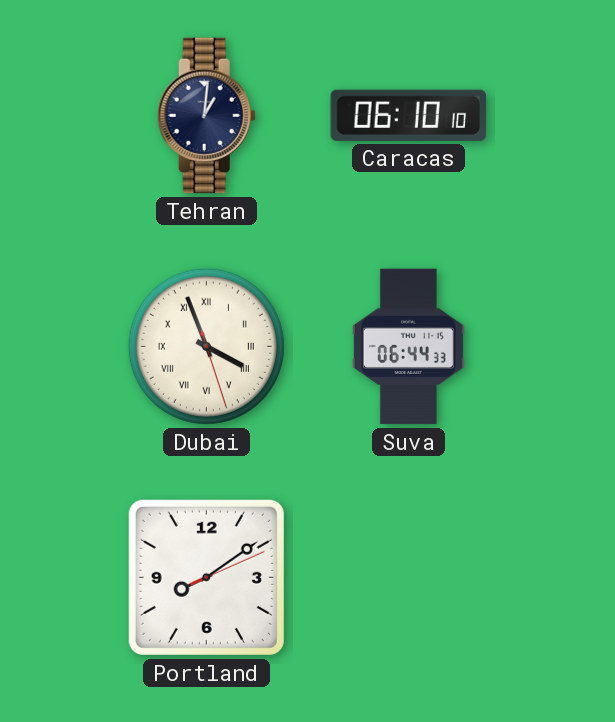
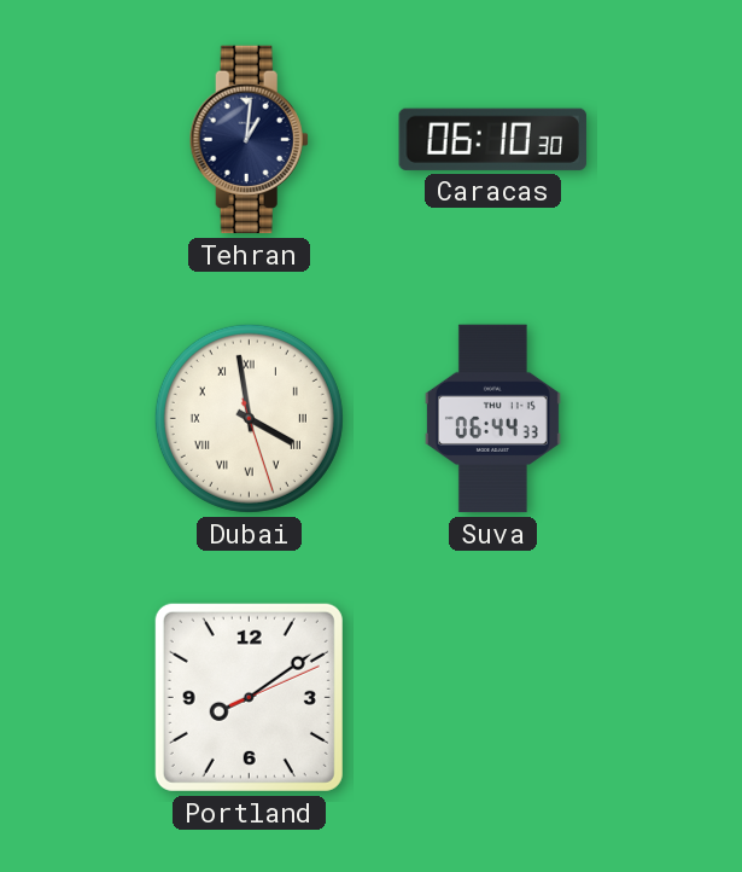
Caracas: 06:10:10 -> 06:10:30
Dubai: 3:56 -> 3:58
